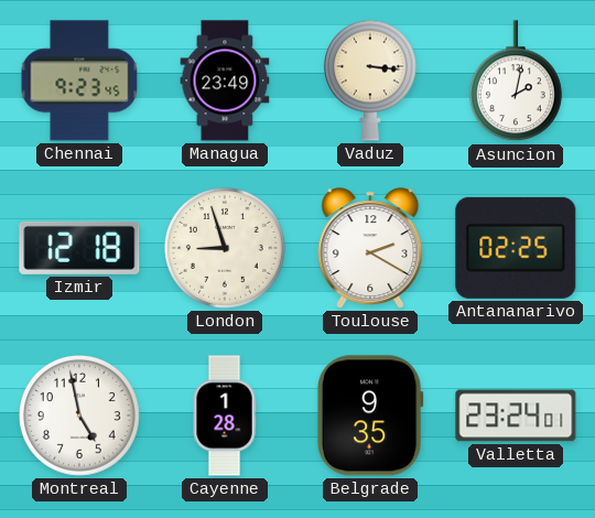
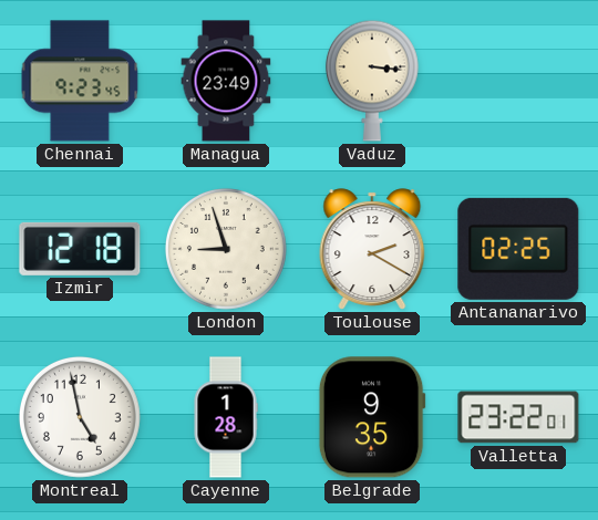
Asuncion: 2:02 -> none
Valletta: 23:24 -> 23:22
